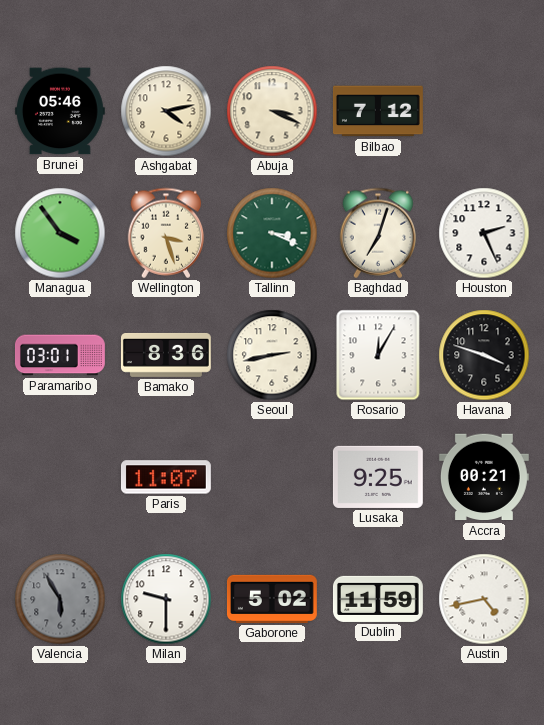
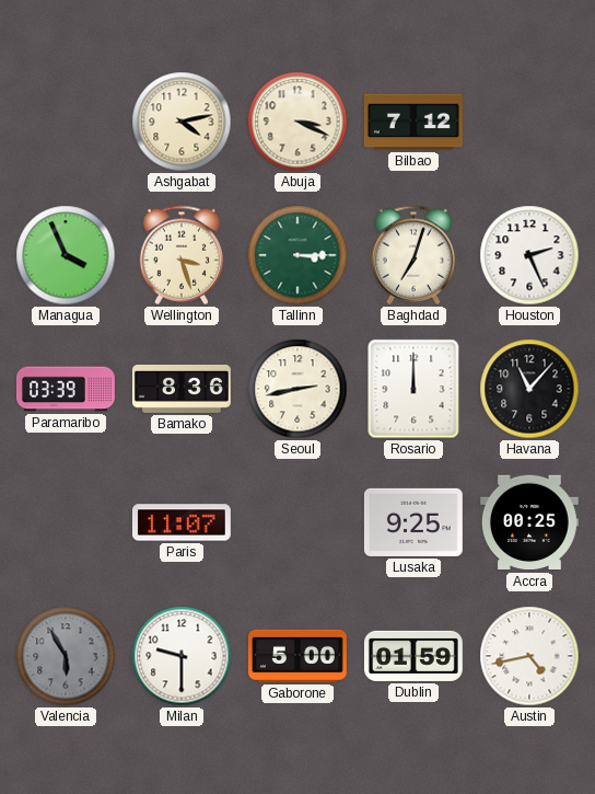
Brunei: 05:46 -> none
Managua: 3:54 -> 3:56
Tallinn: 3:19 -> 3:15
Paramaribo: 03:01 -> 03:39
Rosario: 12:05 -> 12:00
Havana: 3:48 -> 11:07
Accra: 00:21 -> 00:25
Gaborone: 5:02 -> 5:00
Dublin: 11:59 -> 01:59
